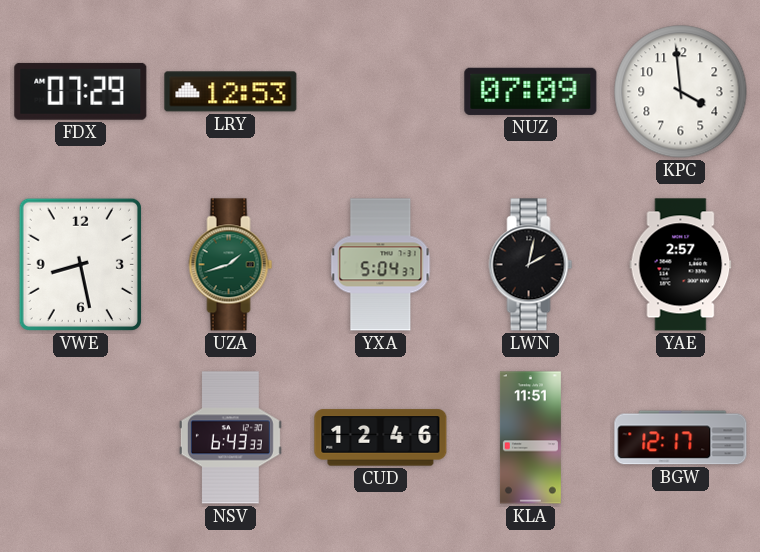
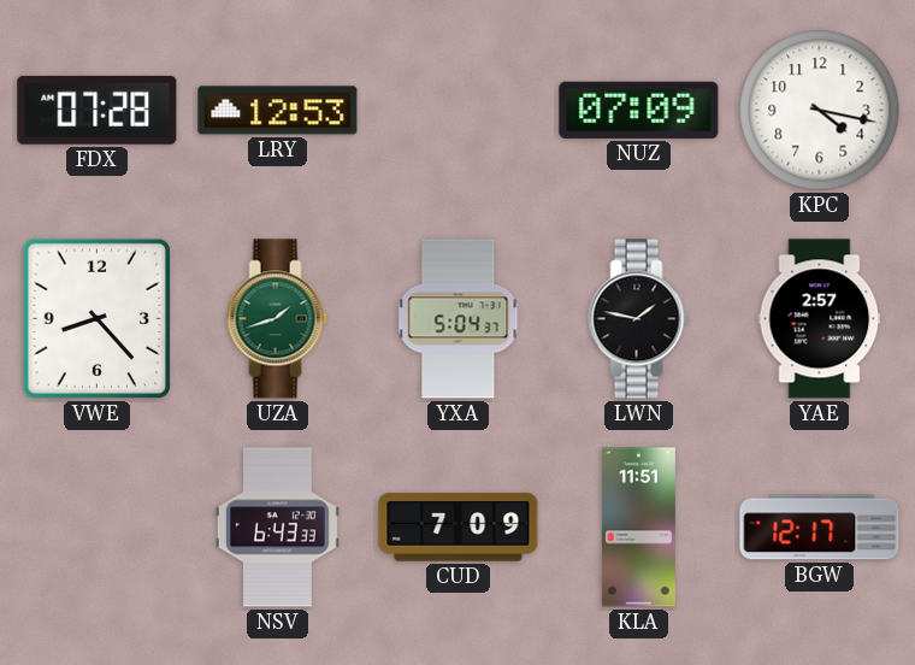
FDX: 07:29 -> 07:28
KPC: 3:59 -> 4:17
VWE: 8:28 -> 8:23
LWN: 2:02 -> 1:47
CUD: 12:46 -> 7:09
